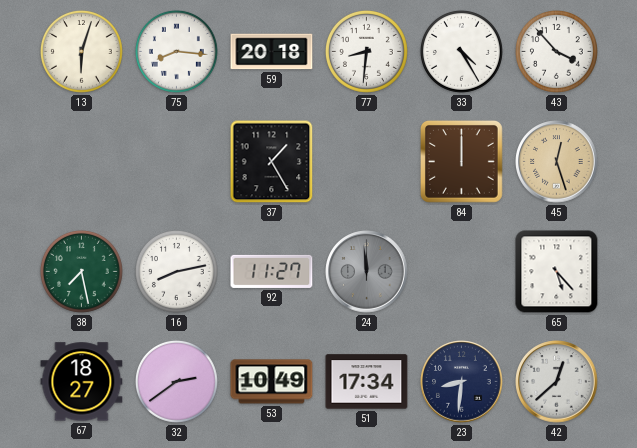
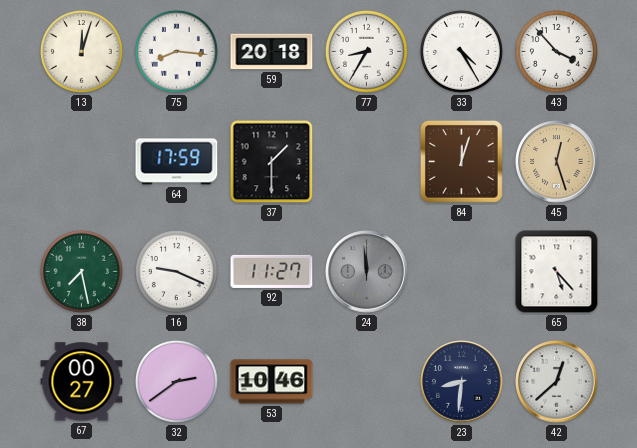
13: 6:03 -> 12:03
77: 8:31 -> 8:35
64: none -> 17:59
37: 1:25 -> 1:30
84: 12:00 -> 12:03
16: 8:13 -> 9:19
67: 18:27 -> 00:27
53: 10:49 -> 10:46
51: 17:34 -> none
